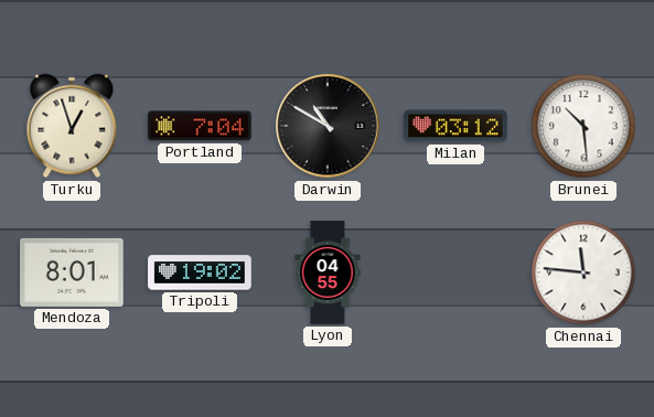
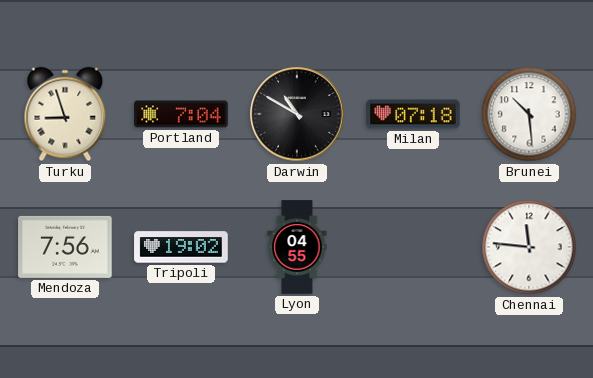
Turku: 12:57 -> 8:57
Milan: 03:12 -> 07:18
Mendoza: 8:01 -> 7:56
